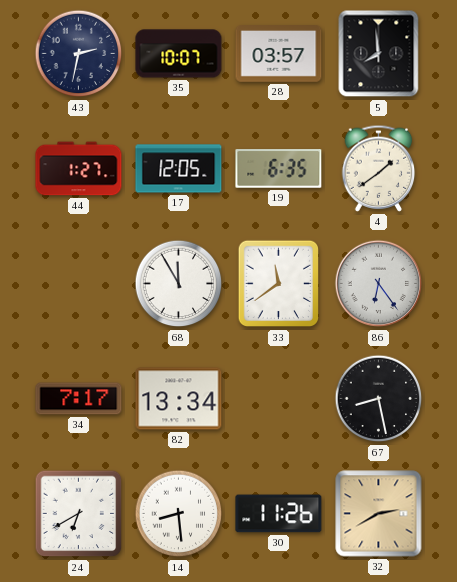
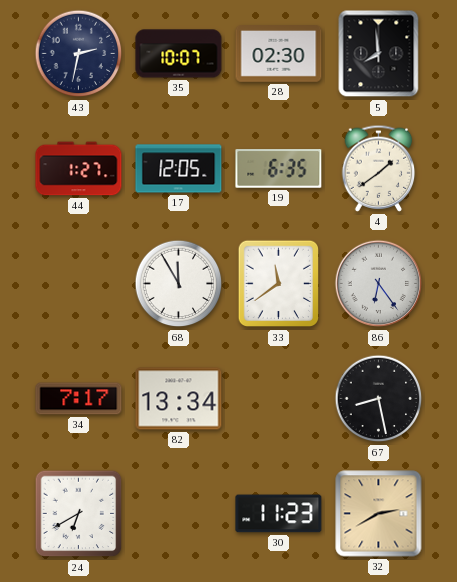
28: 03:57 -> 02:30
14: 8:29 -> none
30: 11:26 -> 11:23
